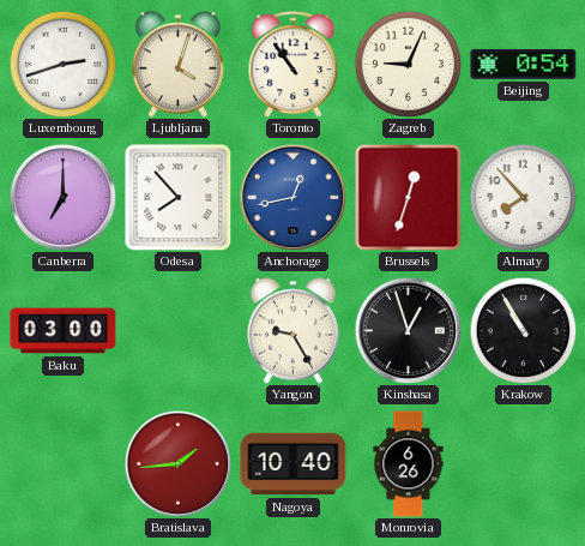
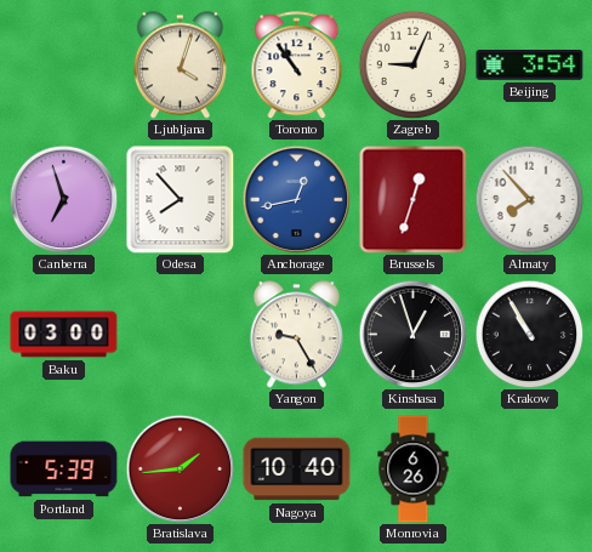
Luxembourg: 2:42 -> none
Beijing: 0:54 -> 3:54
Canberra: 7:00 -> 6:57
Portland: none -> 5:39
